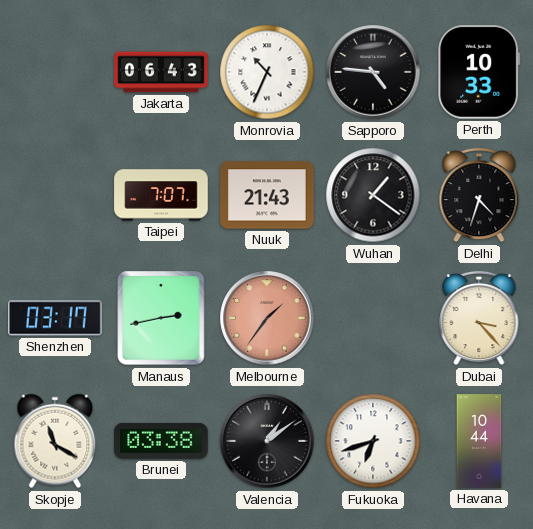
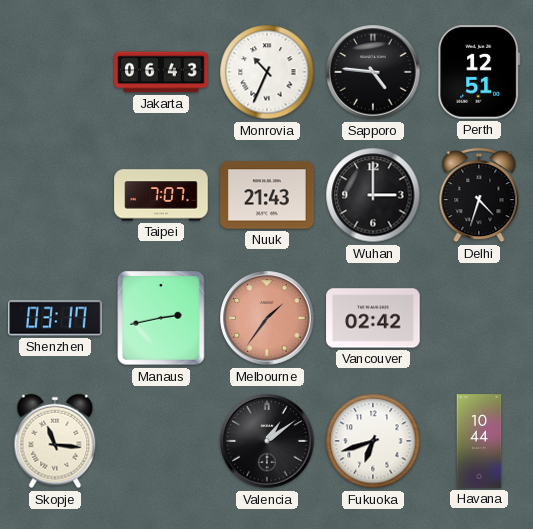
Perth: 10:33 -> 12:51
Wuhan: 1:21 -> 3:00
Vancouver: none -> 02:42
Dubai: 3:23 -> none
Skopje: 11:20 -> 11:16
Brunei: 03:38 -> none
